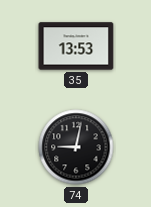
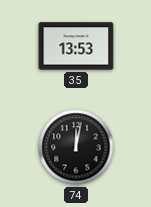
74: 9:02 -> 12:02
